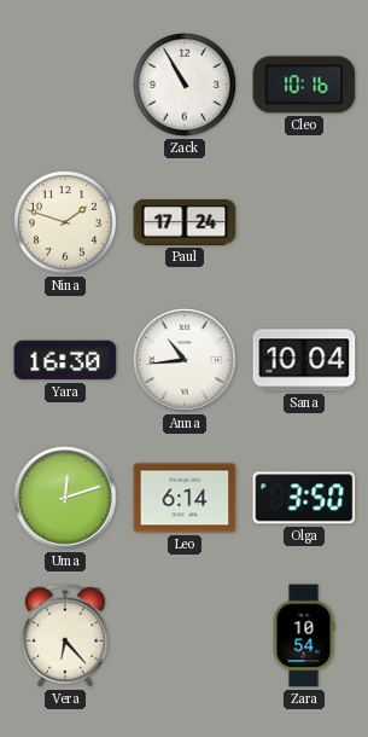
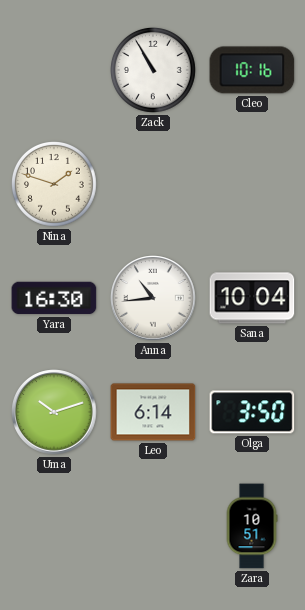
Paul: 17:24 -> none
Uma: 12:12 -> 10:12
Vera: 6:23 -> none
Zara: 10:54 -> 10:51
